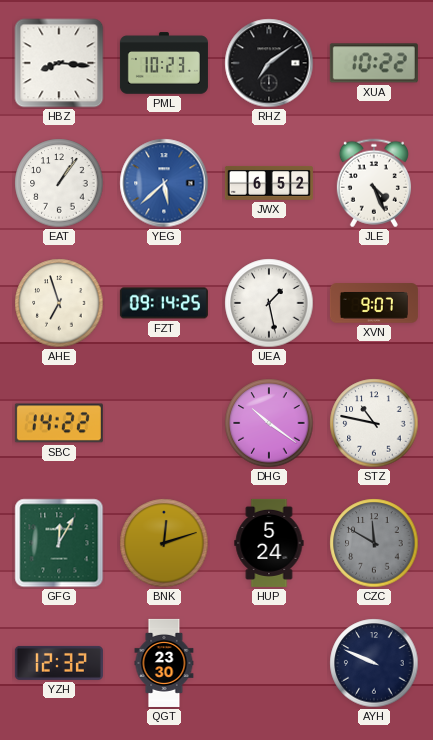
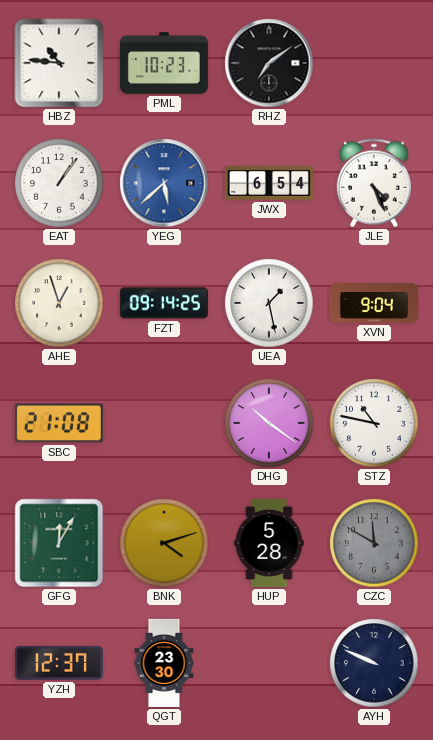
HBZ: 8:16 -> 10:46
XUA: 10:22 -> none
JWX: 6:52 -> 6:54
AHE: 6:57 -> 12:57
XVN: 9:07 -> 9:04
SBC: 14:22 -> 21:08
BNK: 12:12 -> 4:12
HUP: 5:24 -> 5:28
YZH: 12:32 -> 12:37
